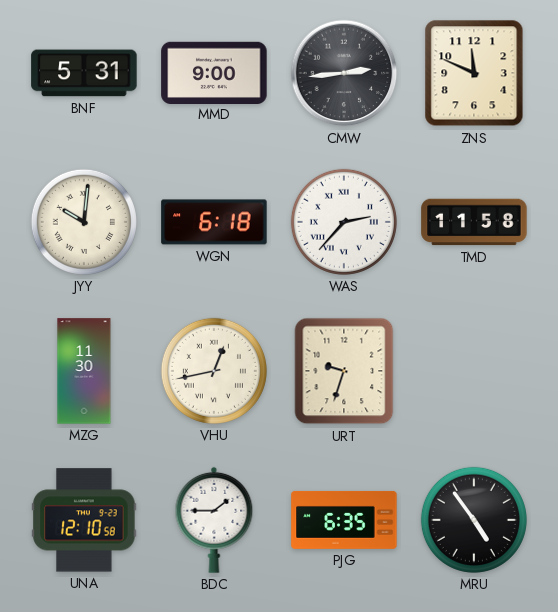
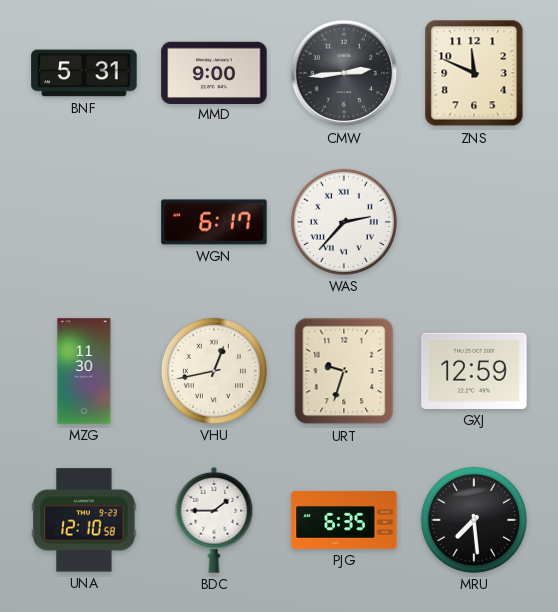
JYY: 10:01 -> none
WGN: 6:18 -> 6:17
TMD: 11:58 -> none
GXJ: none -> 12:59
MRU: 4:54 -> 7:29
